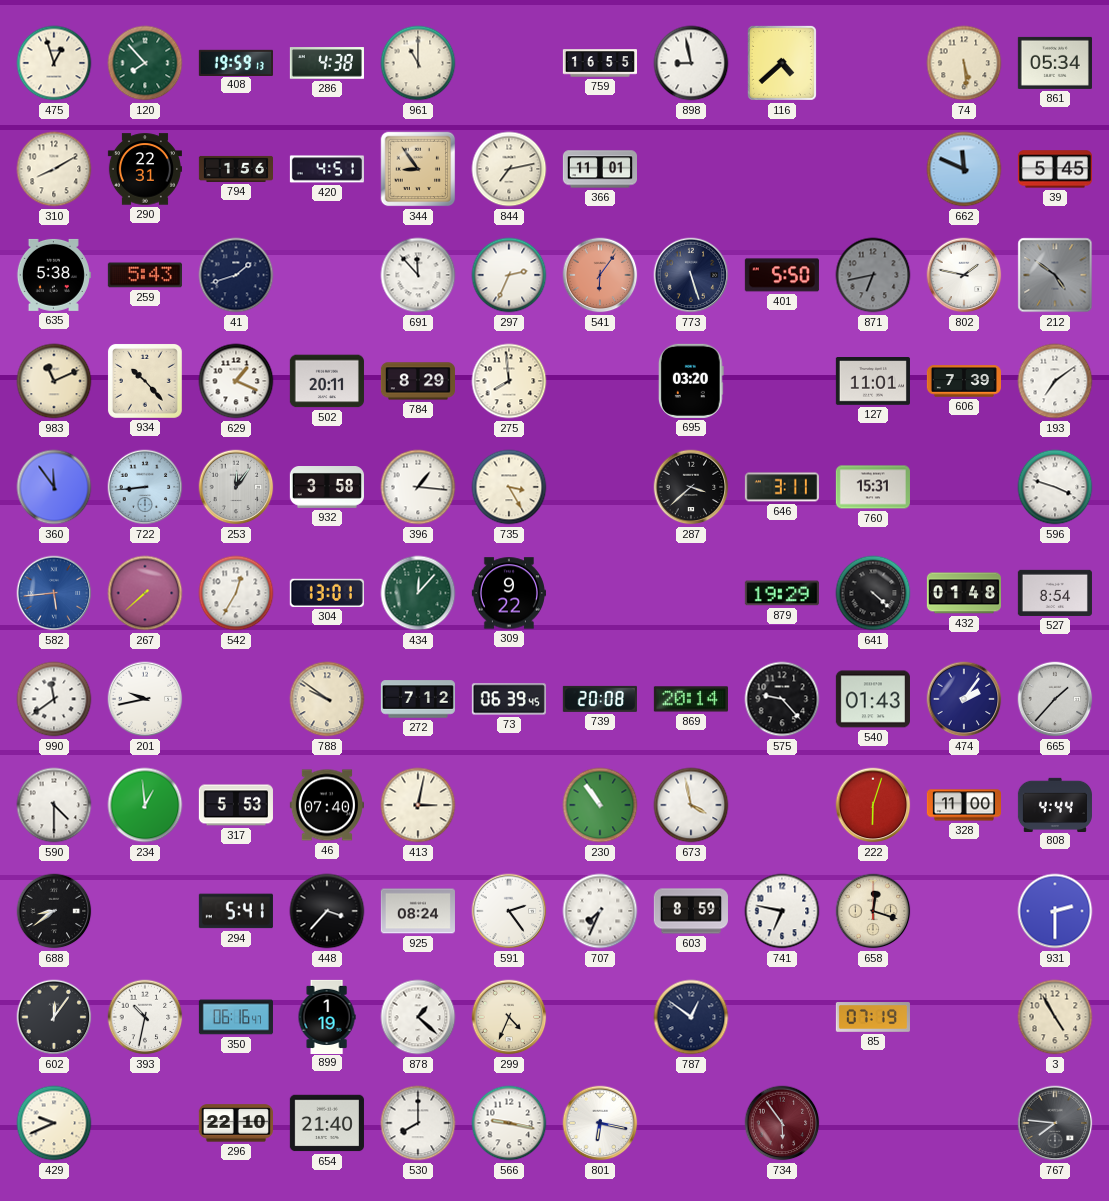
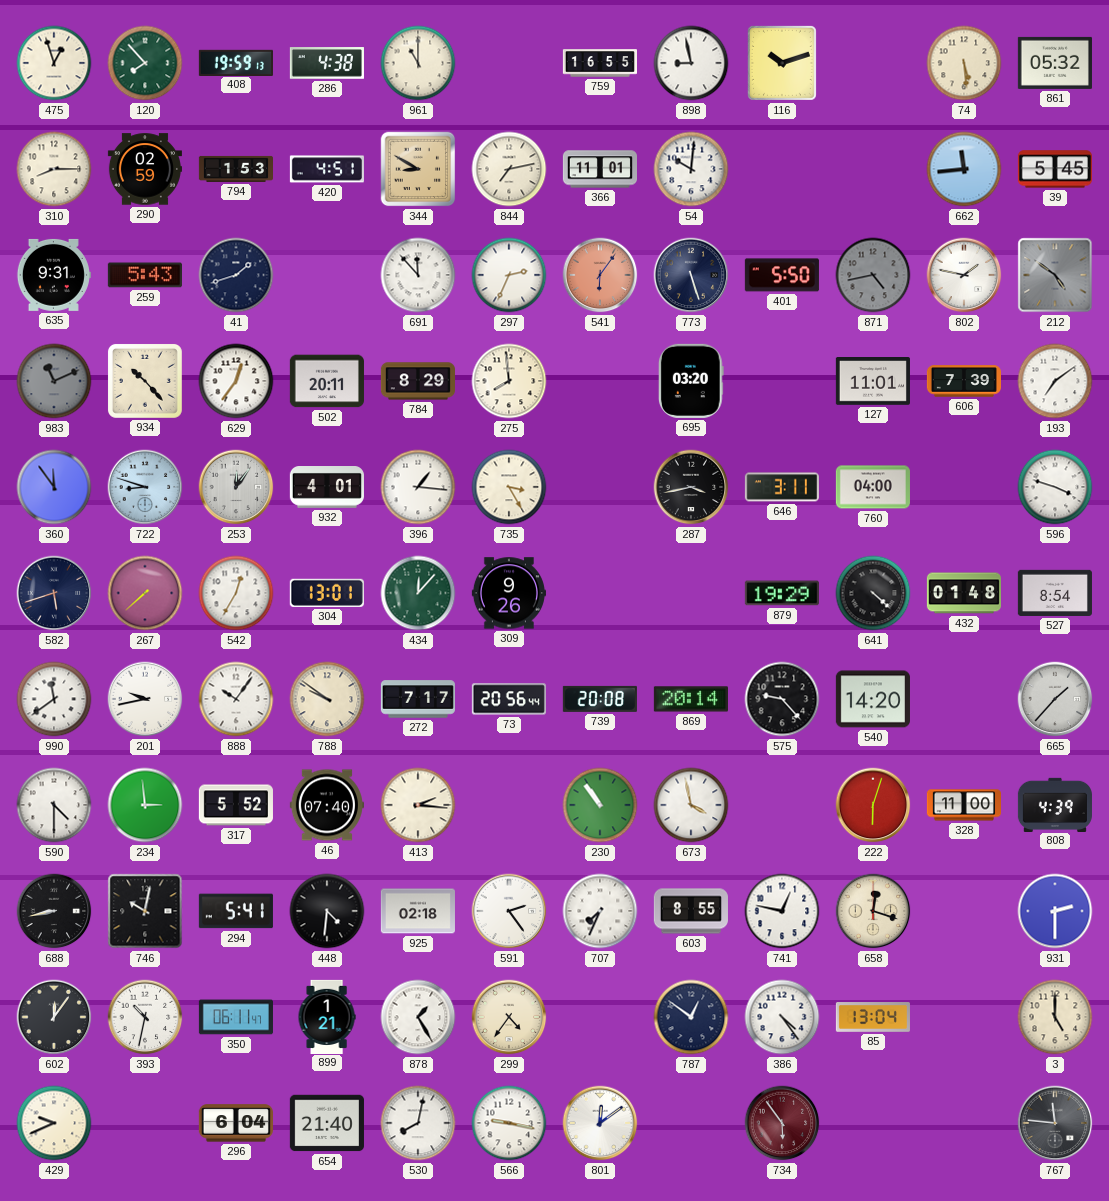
116: 4:38 -> 10:12
861: 05:34 -> 05:32
310: 8:10 -> 8:15
290: 22:31 -> 02:59
794: 1:56 -> 1:53
344: 8:54 -> 8:50
54: none -> 10:01
662: 11:49 -> 11:44
635: 5:38 -> 9:31
871: 6:43 -> 4:43
983 dial: cream -> grey
629: 1:19 -> 12:36
722: 8:44 -> 8:48
932: 3:58 -> 4:01
287: 3:38 -> 3:43
760: 15:31 -> 04:00
582: 5:44 -> 5:42
582 dial: blue -> navy
309: 9:22 -> 9:26
888: none -> 10:06
272: 7:12 -> 7:17
73: 06:39 -> 20:56
540: 01:43 -> 14:20
474: 2:06 -> none
234: 12:59 -> 2:59
317: 5:53 -> 5:52
413: 3:02 -> 2:16
808: 4:44 -> 4:39
688: 8:39 -> 8:43
746: none -> 10:02
448: 3:37 -> 4:31
925: 08:24 -> 02:18
603: 8:59 -> 8:55
741: 6:47 -> 12:47
350: 06:16 -> 06:11
899: 1:19 -> 1:21
878: 1:22 -> 1:25
299: 4:34 -> 4:36
386: none -> 4:24
85: 07:19 -> 13:04
3: 4:55 -> 5:00
296: 22:10 -> 6:04
530: 8:00 -> 8:02
801: 6:17 -> 12:09
767: 7:46 -> 11:46
